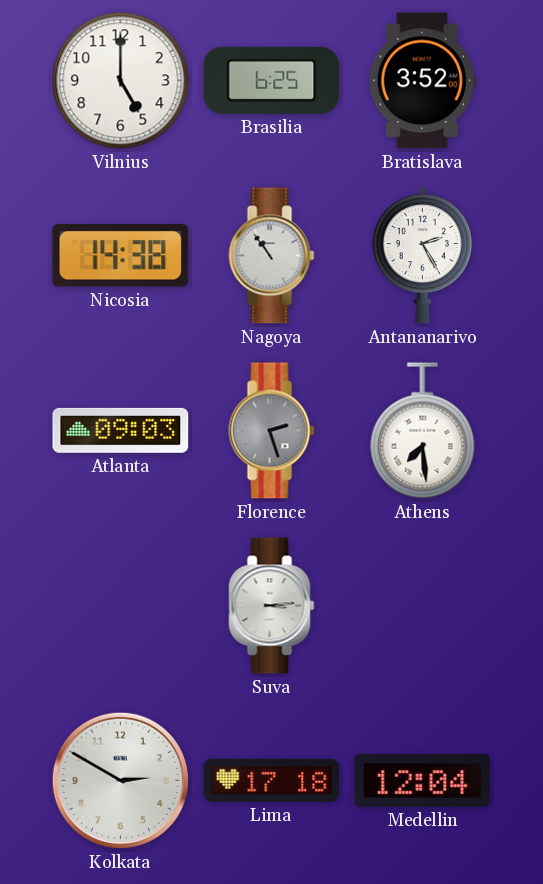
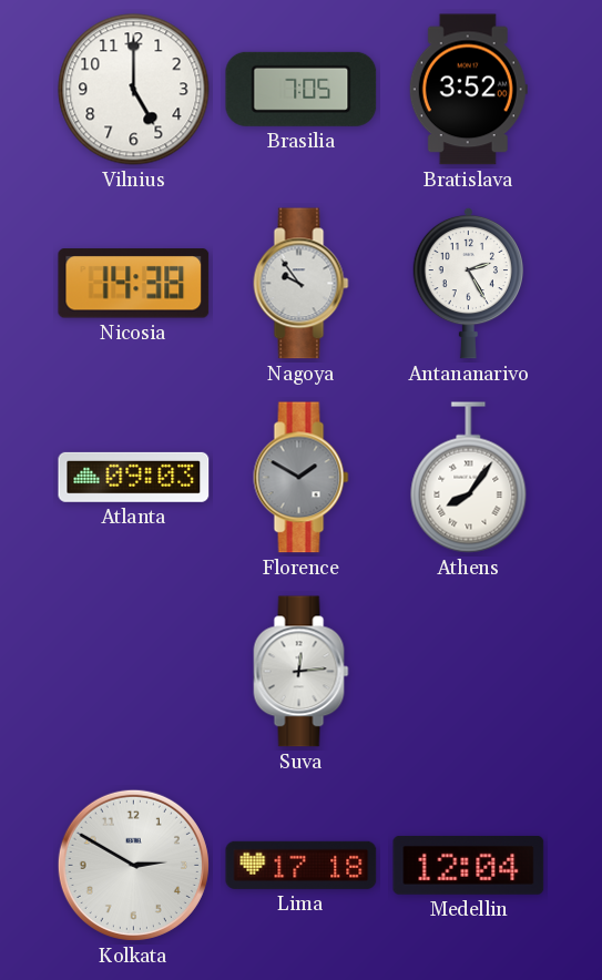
Brasilia: 6:25 -> 7:05
Nagoya: 10:54 -> 9:54
Florence: 2:27 -> 1:50
Athens: 7:29 -> 8:06
Suva: 3:14 -> 12:14
